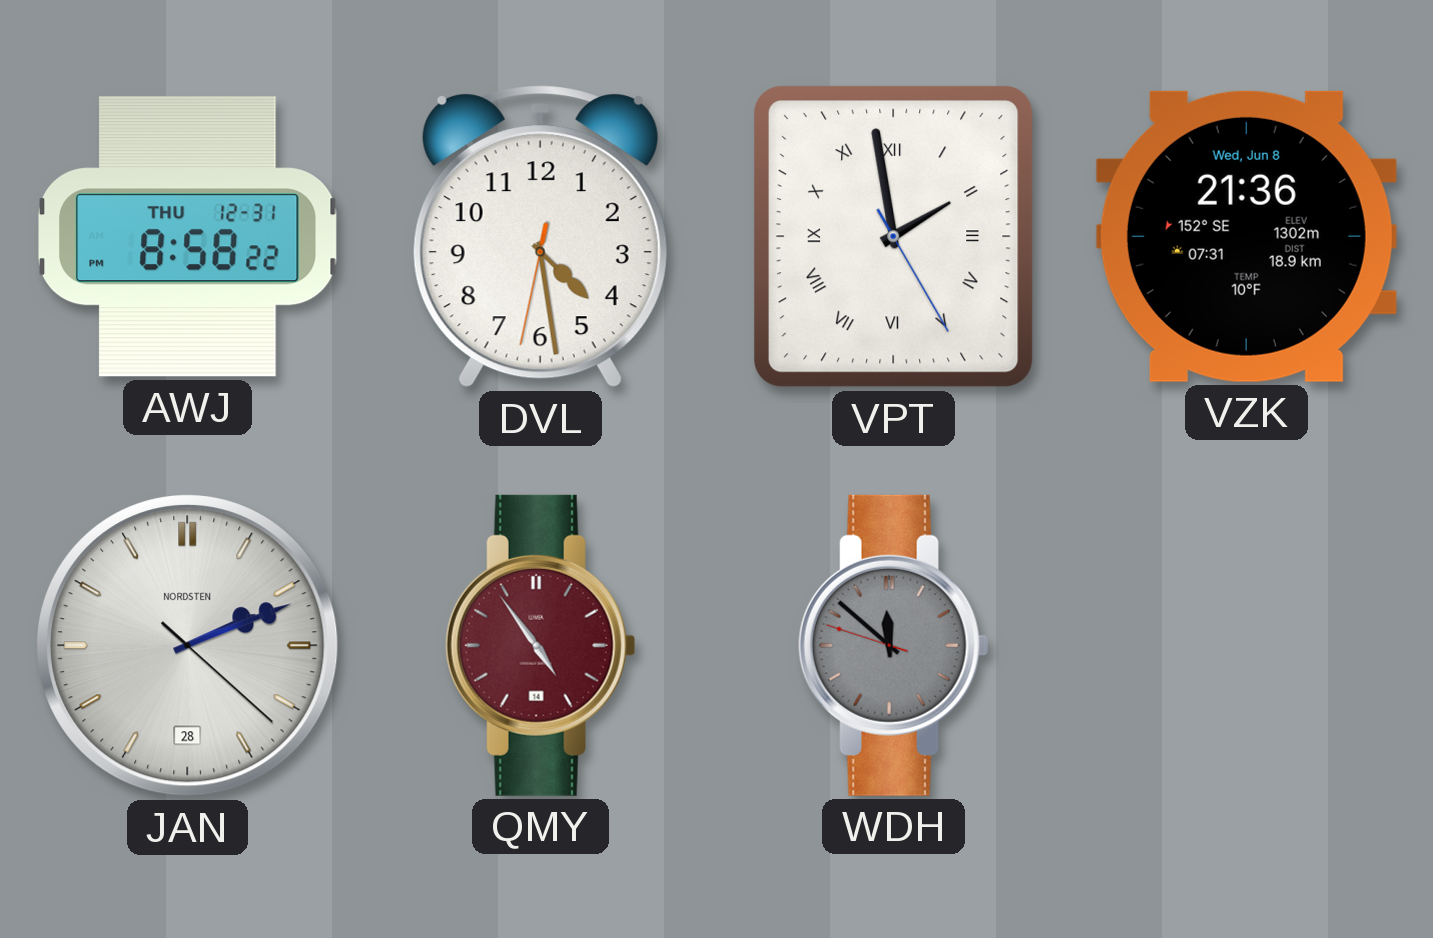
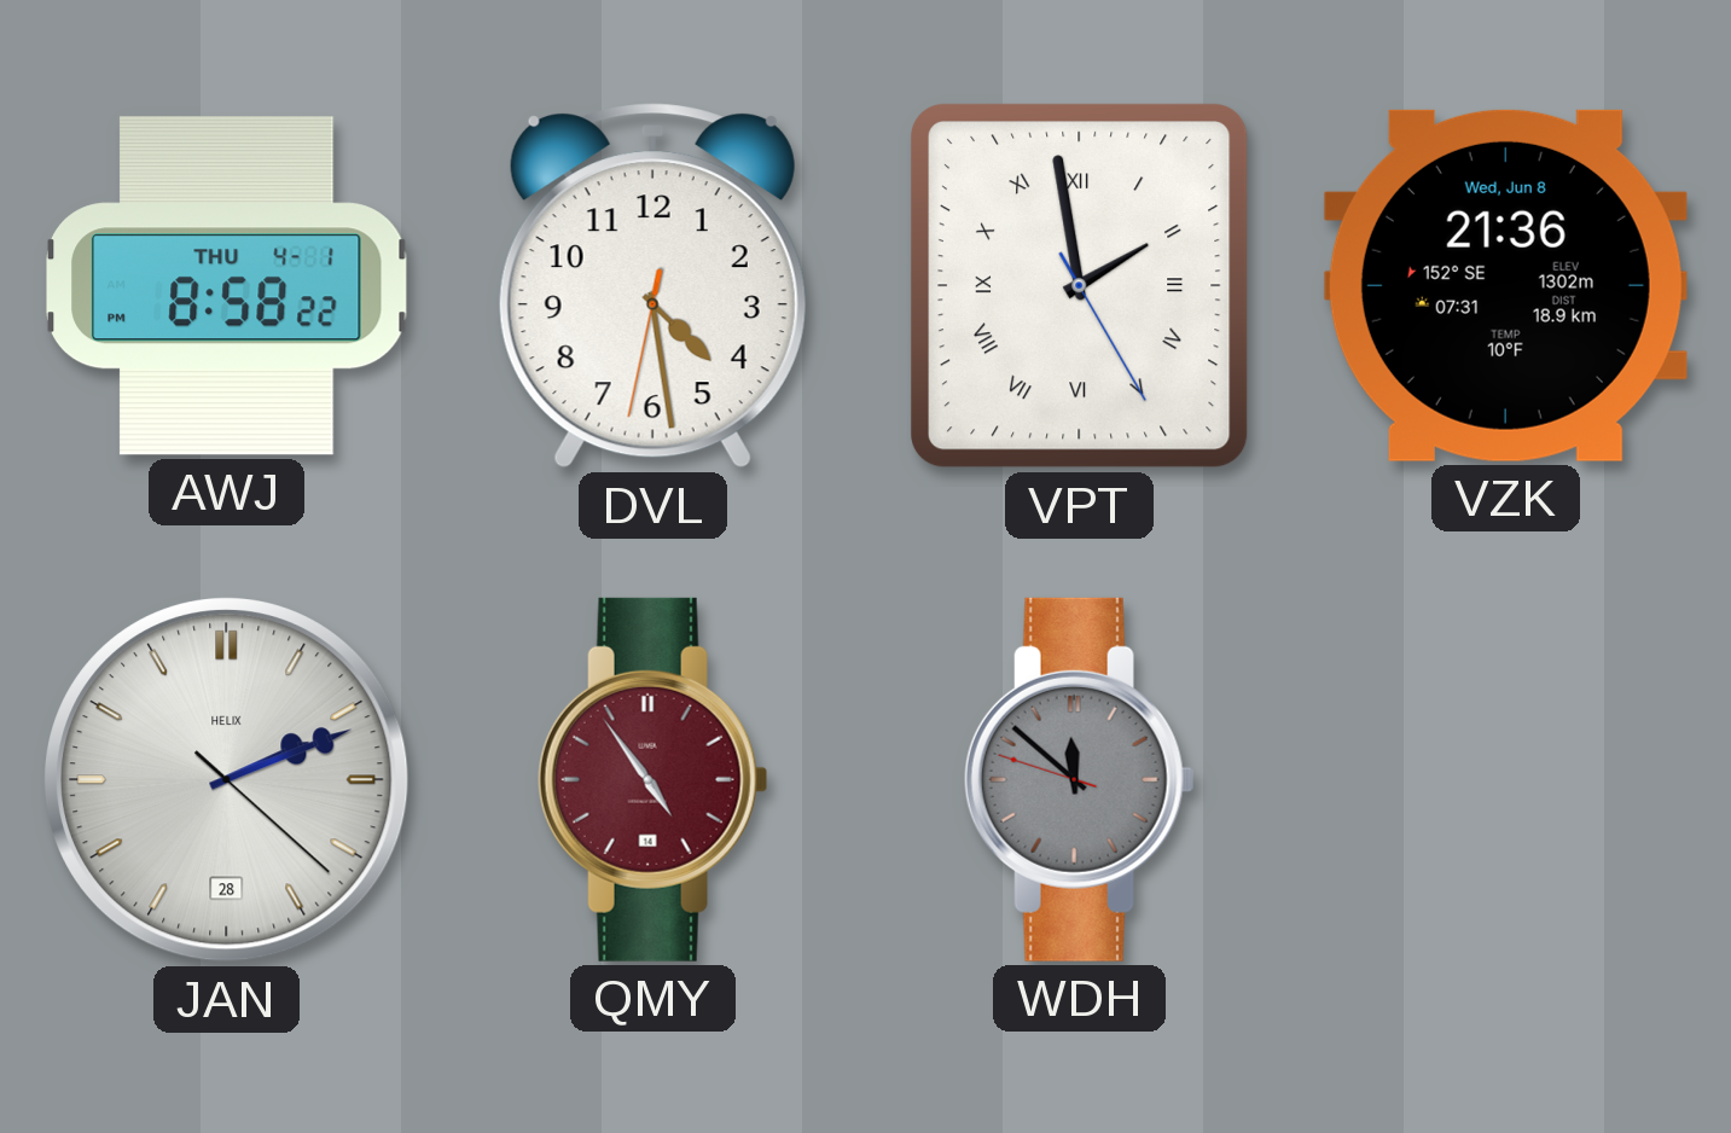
AWJ date: THU 12-31 -> THU 4-1
JAN brand: NORDSTEN -> HELIX
